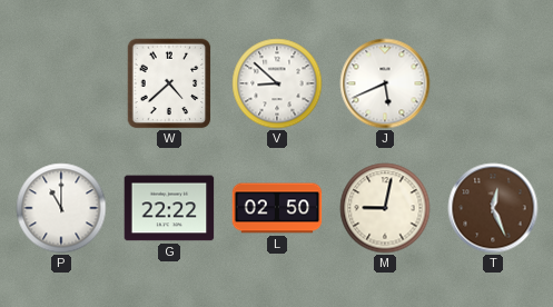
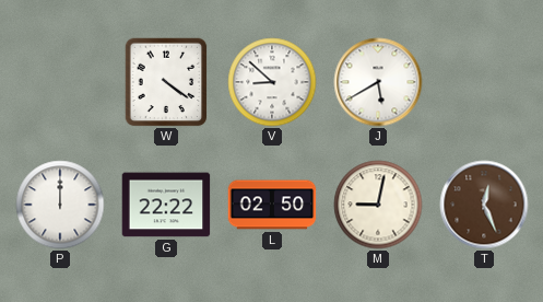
W: 4:38 -> 4:21
J: 5:41 -> 5:40
P: 11:00 -> 12:00
